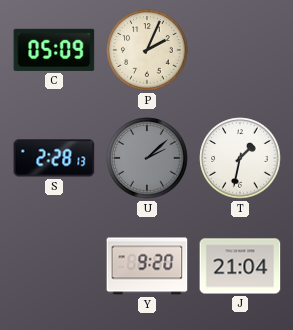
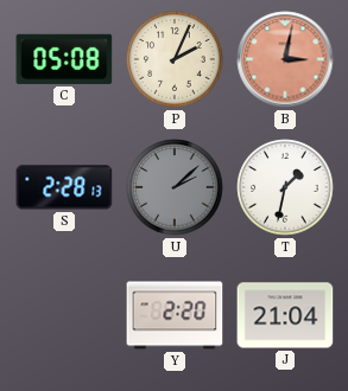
C: 05:09 -> 05:08
B: none -> 3:02
Y: 9:20 -> 2:20
